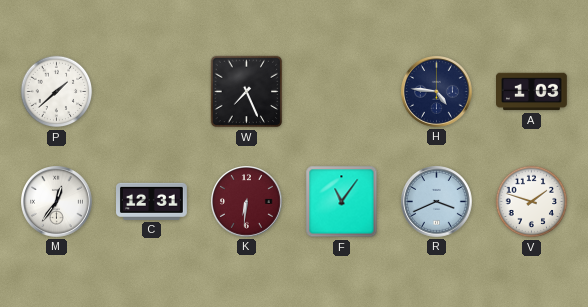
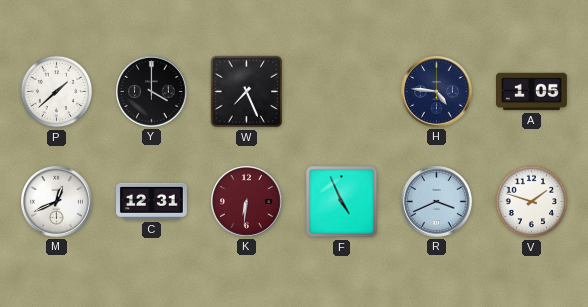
Y: none -> 4:00
A: 1:03 -> 1:05
M: 12:36 -> 12:41
F: 11:06 -> 4:56
